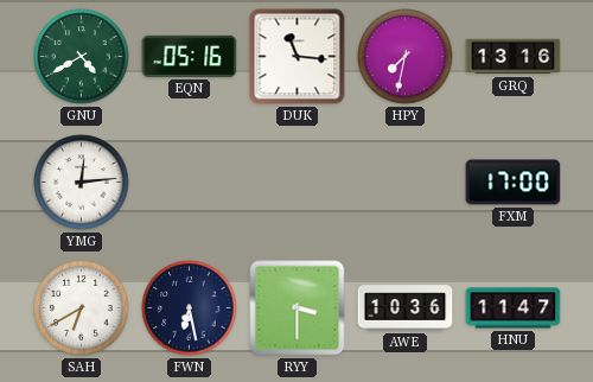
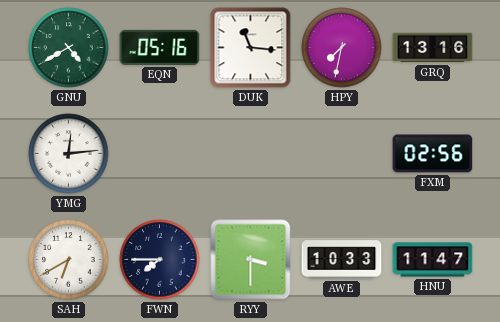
FXM: 17:00 -> 02:56
FWN: 6:28 -> 7:45
AWE: 10:36 -> 10:33
